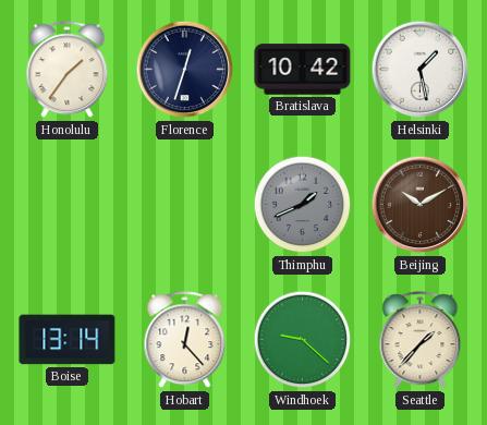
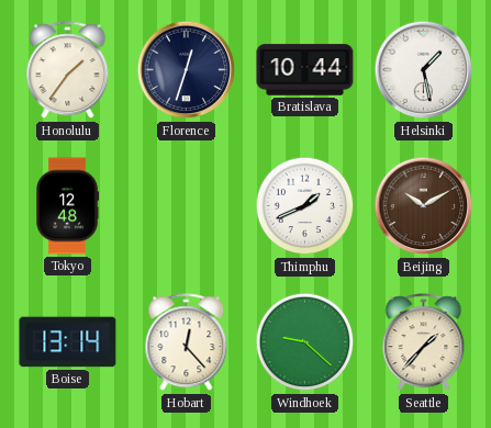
Bratislava: 10:42 -> 10:44
Tokyo: none -> 12:48
Thimphu dial: grey -> white
